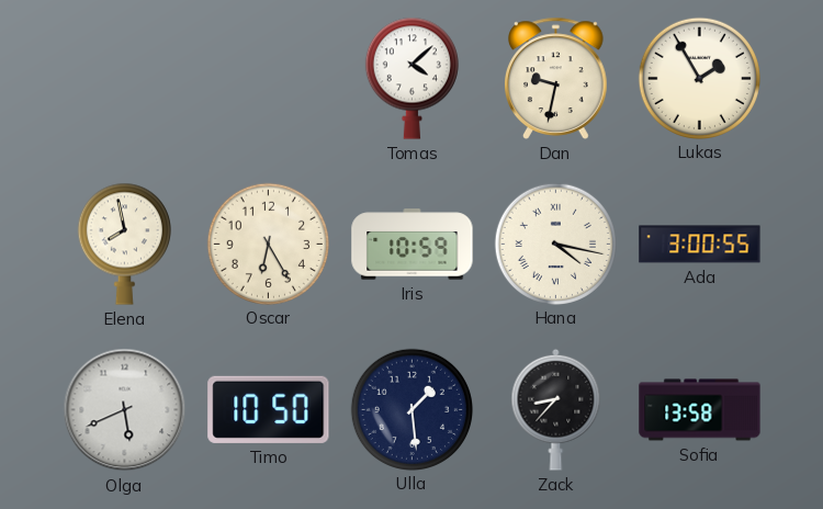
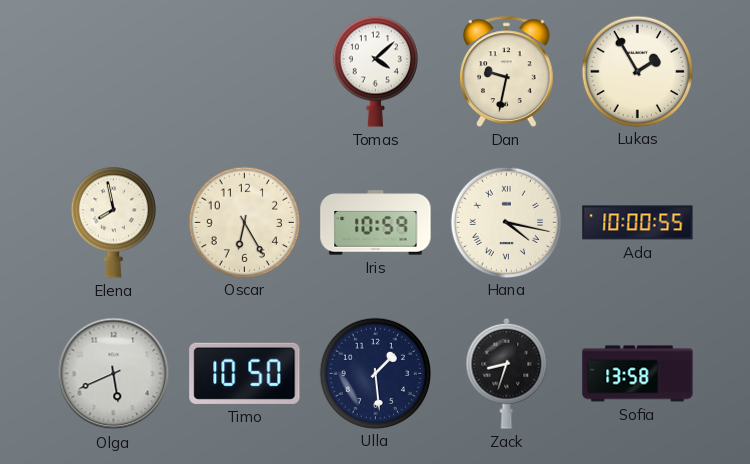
Ada: 3:00 -> 10:00
Zack: 8:37 -> 8:33
